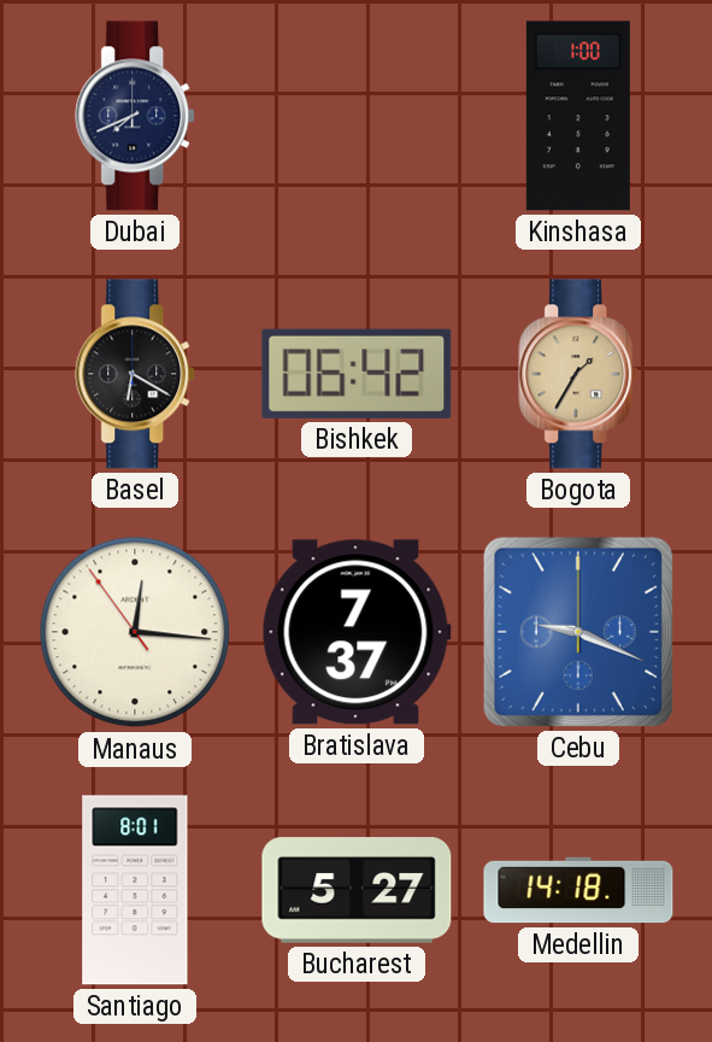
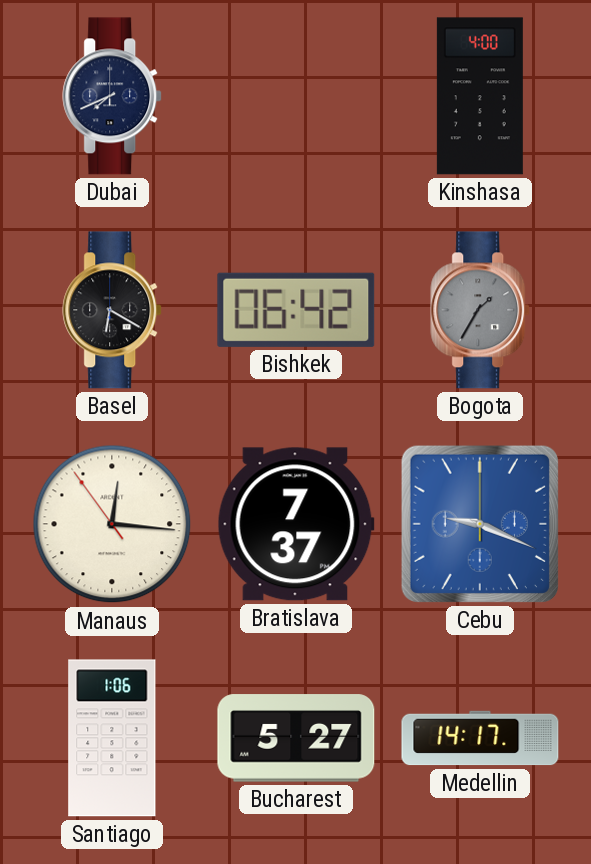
Kinshasa: 1:00 -> 4:00
Bogota dial: champagne -> grey
Santiago: 8:01 -> 1:06
Medellin: 14:18 -> 14:17
